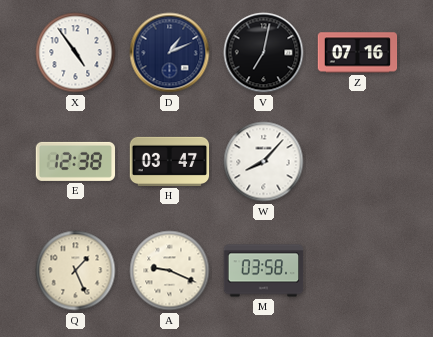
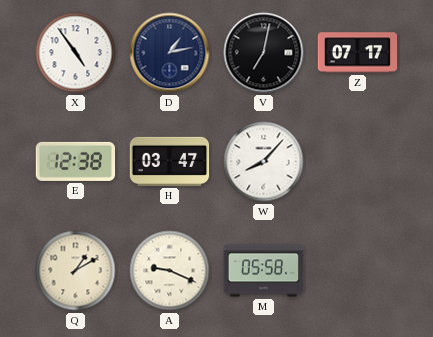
D: 1:11 -> 1:13
Z: 07:16 -> 07:17
Q: 1:26 -> 1:10
M: 03:58 -> 05:58
